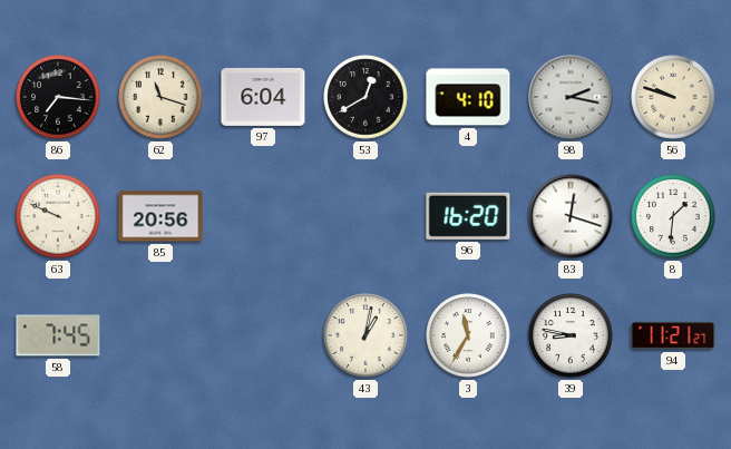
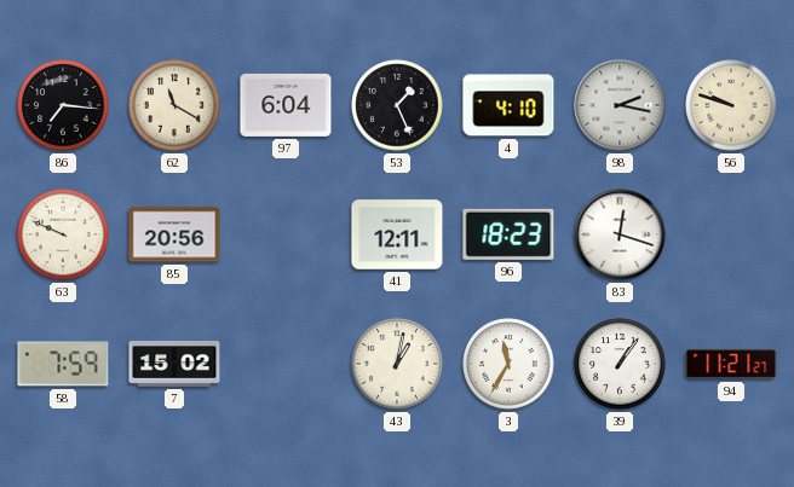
62: 11:18 -> 11:20
53: 12:40 -> 1:26
41: none -> 12:11
96: 16:20 -> 18:23
8: 1:31 -> none
58: 7:45 -> 7:59
7: none -> 15:02
39: 8:47 -> 1:06
